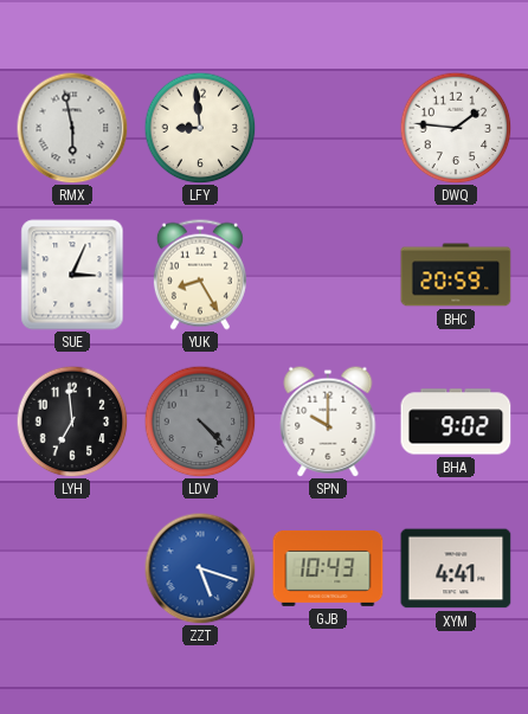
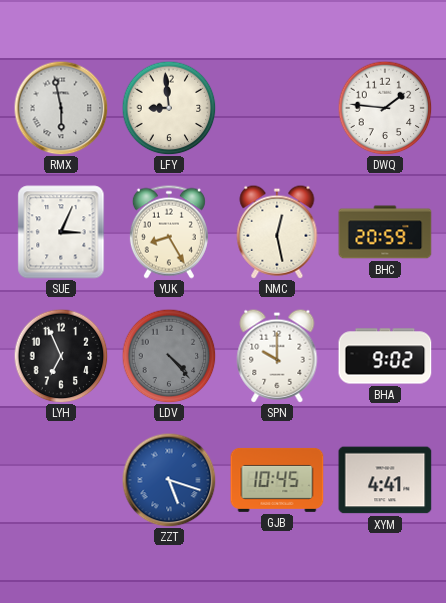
NMC: none -> 12:28
LYH: 6:59 -> 6:56
GJB: 10:43 -> 10:45
